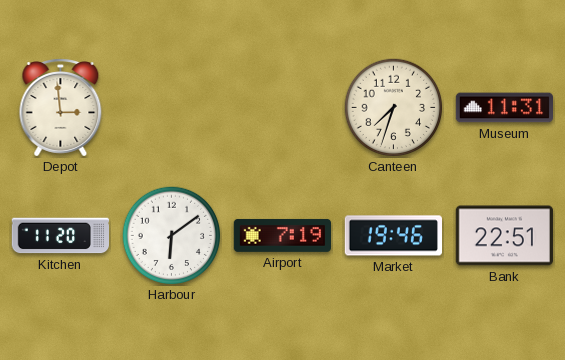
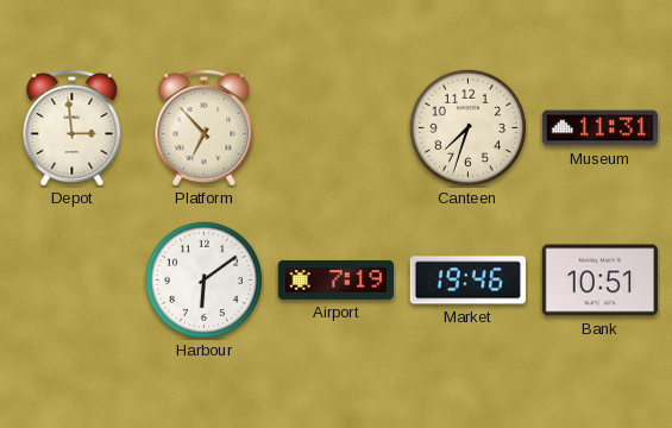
Platform: none -> 6:53
Kitchen: 11:20 -> none
Bank: 22:51 -> 10:51
